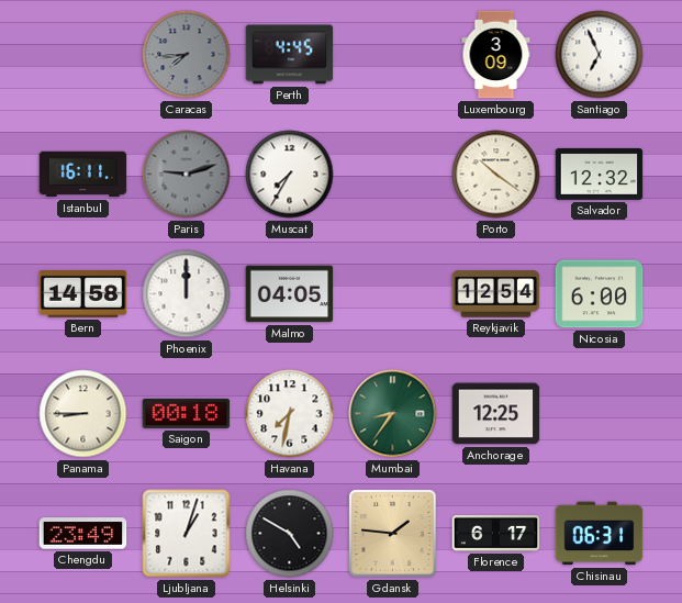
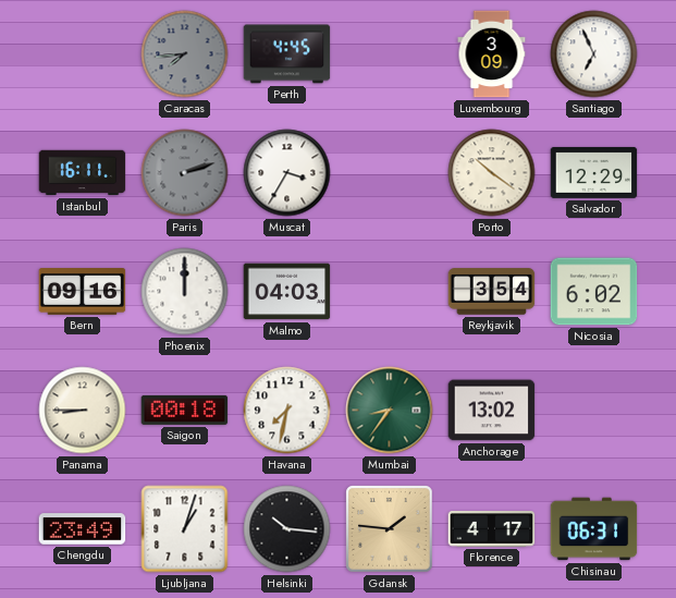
Paris: 9:12 -> 2:12
Muscat: 7:35 -> 3:35
Salvador: 12:32 -> 12:29
Bern: 14:58 -> 09:16
Malmo: 04:05 -> 04:03
Reykjavik: 12:54 -> 3:54
Nicosia: 6:00 -> 6:02
Anchorage: 12:25 -> 13:02
Helsinki: 4:50 -> 10:16
Florence: 6:17 -> 4:17
